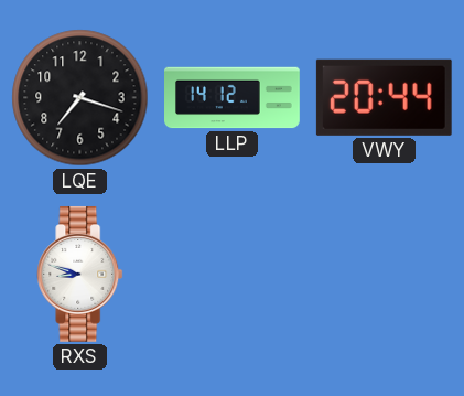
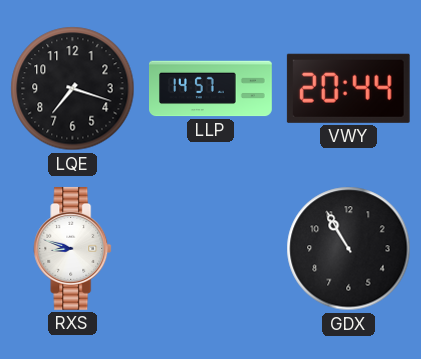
LLP: 14:12 -> 14:57
GDX: none -> 10:55
